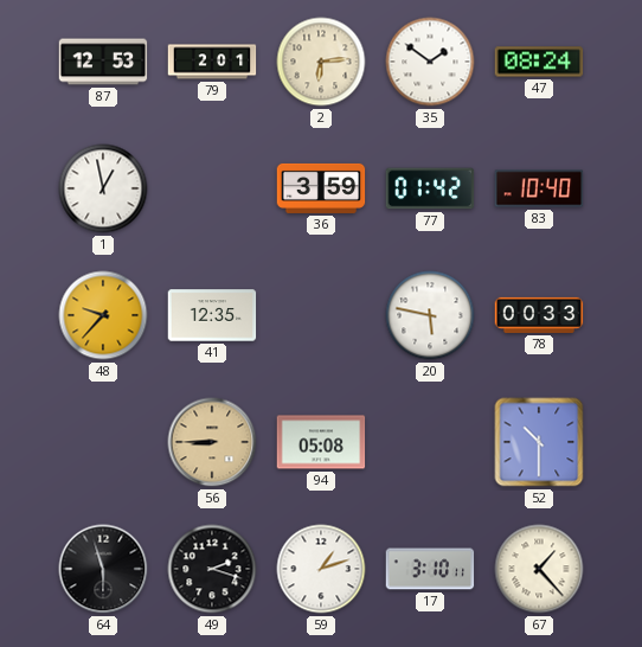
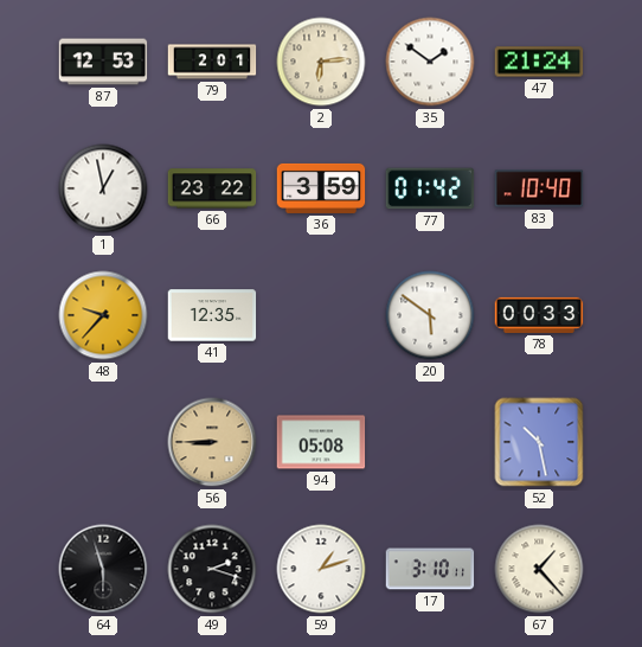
47: 08:24 -> 21:24
66: none -> 23:22
20: 5:47 -> 5:51
52: 10:30 -> 10:28
